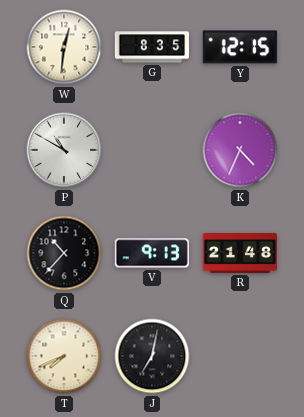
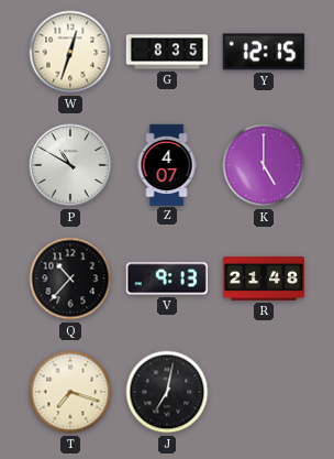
W: 12:31 -> 12:33
Z: none -> 4:07
K: 4:34 -> 5:00
T: 7:41 -> 7:18
